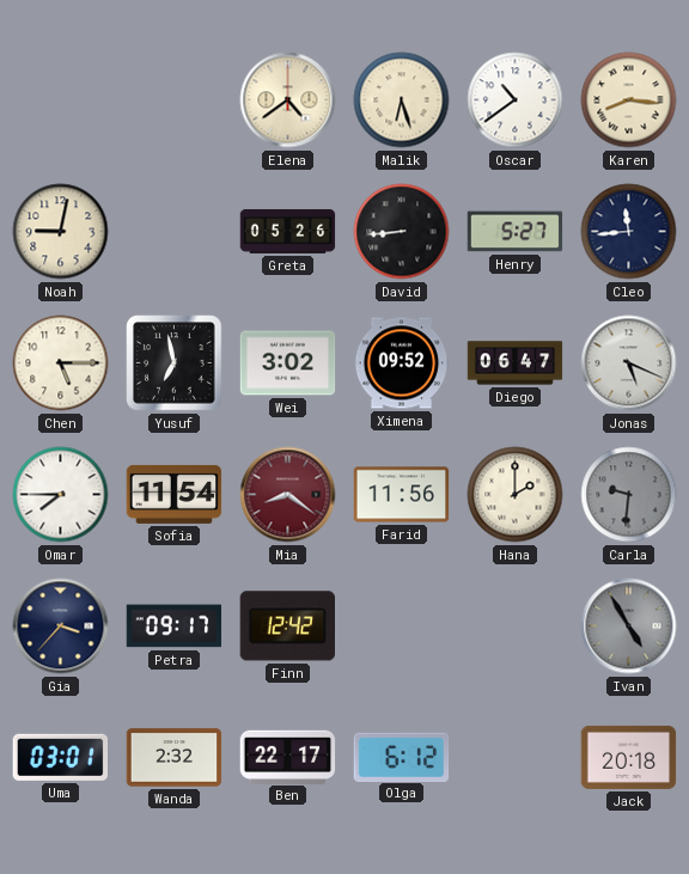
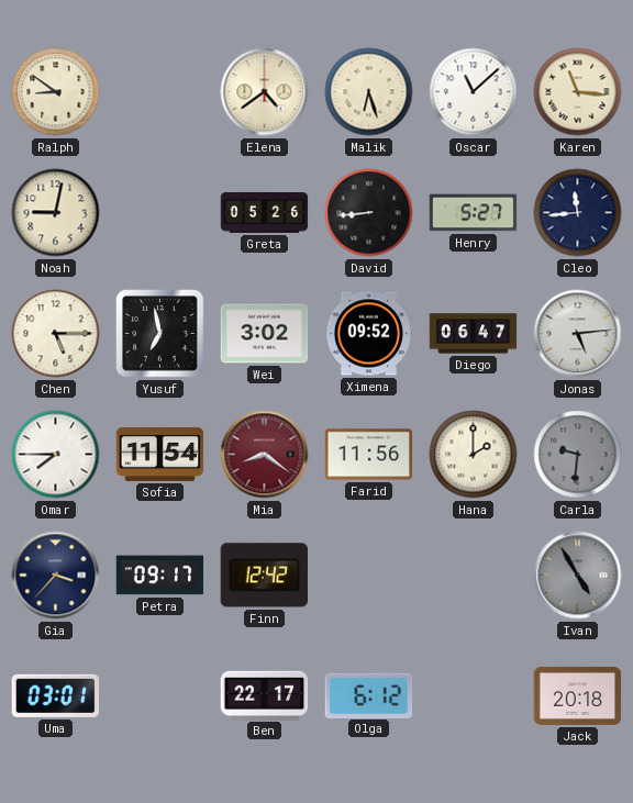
Ralph: none -> 8:51
Oscar: 10:39 -> 11:08
Karen: 8:16 -> 11:16
Jonas: 5:19 -> 5:14
Wanda: 2:32 -> none
